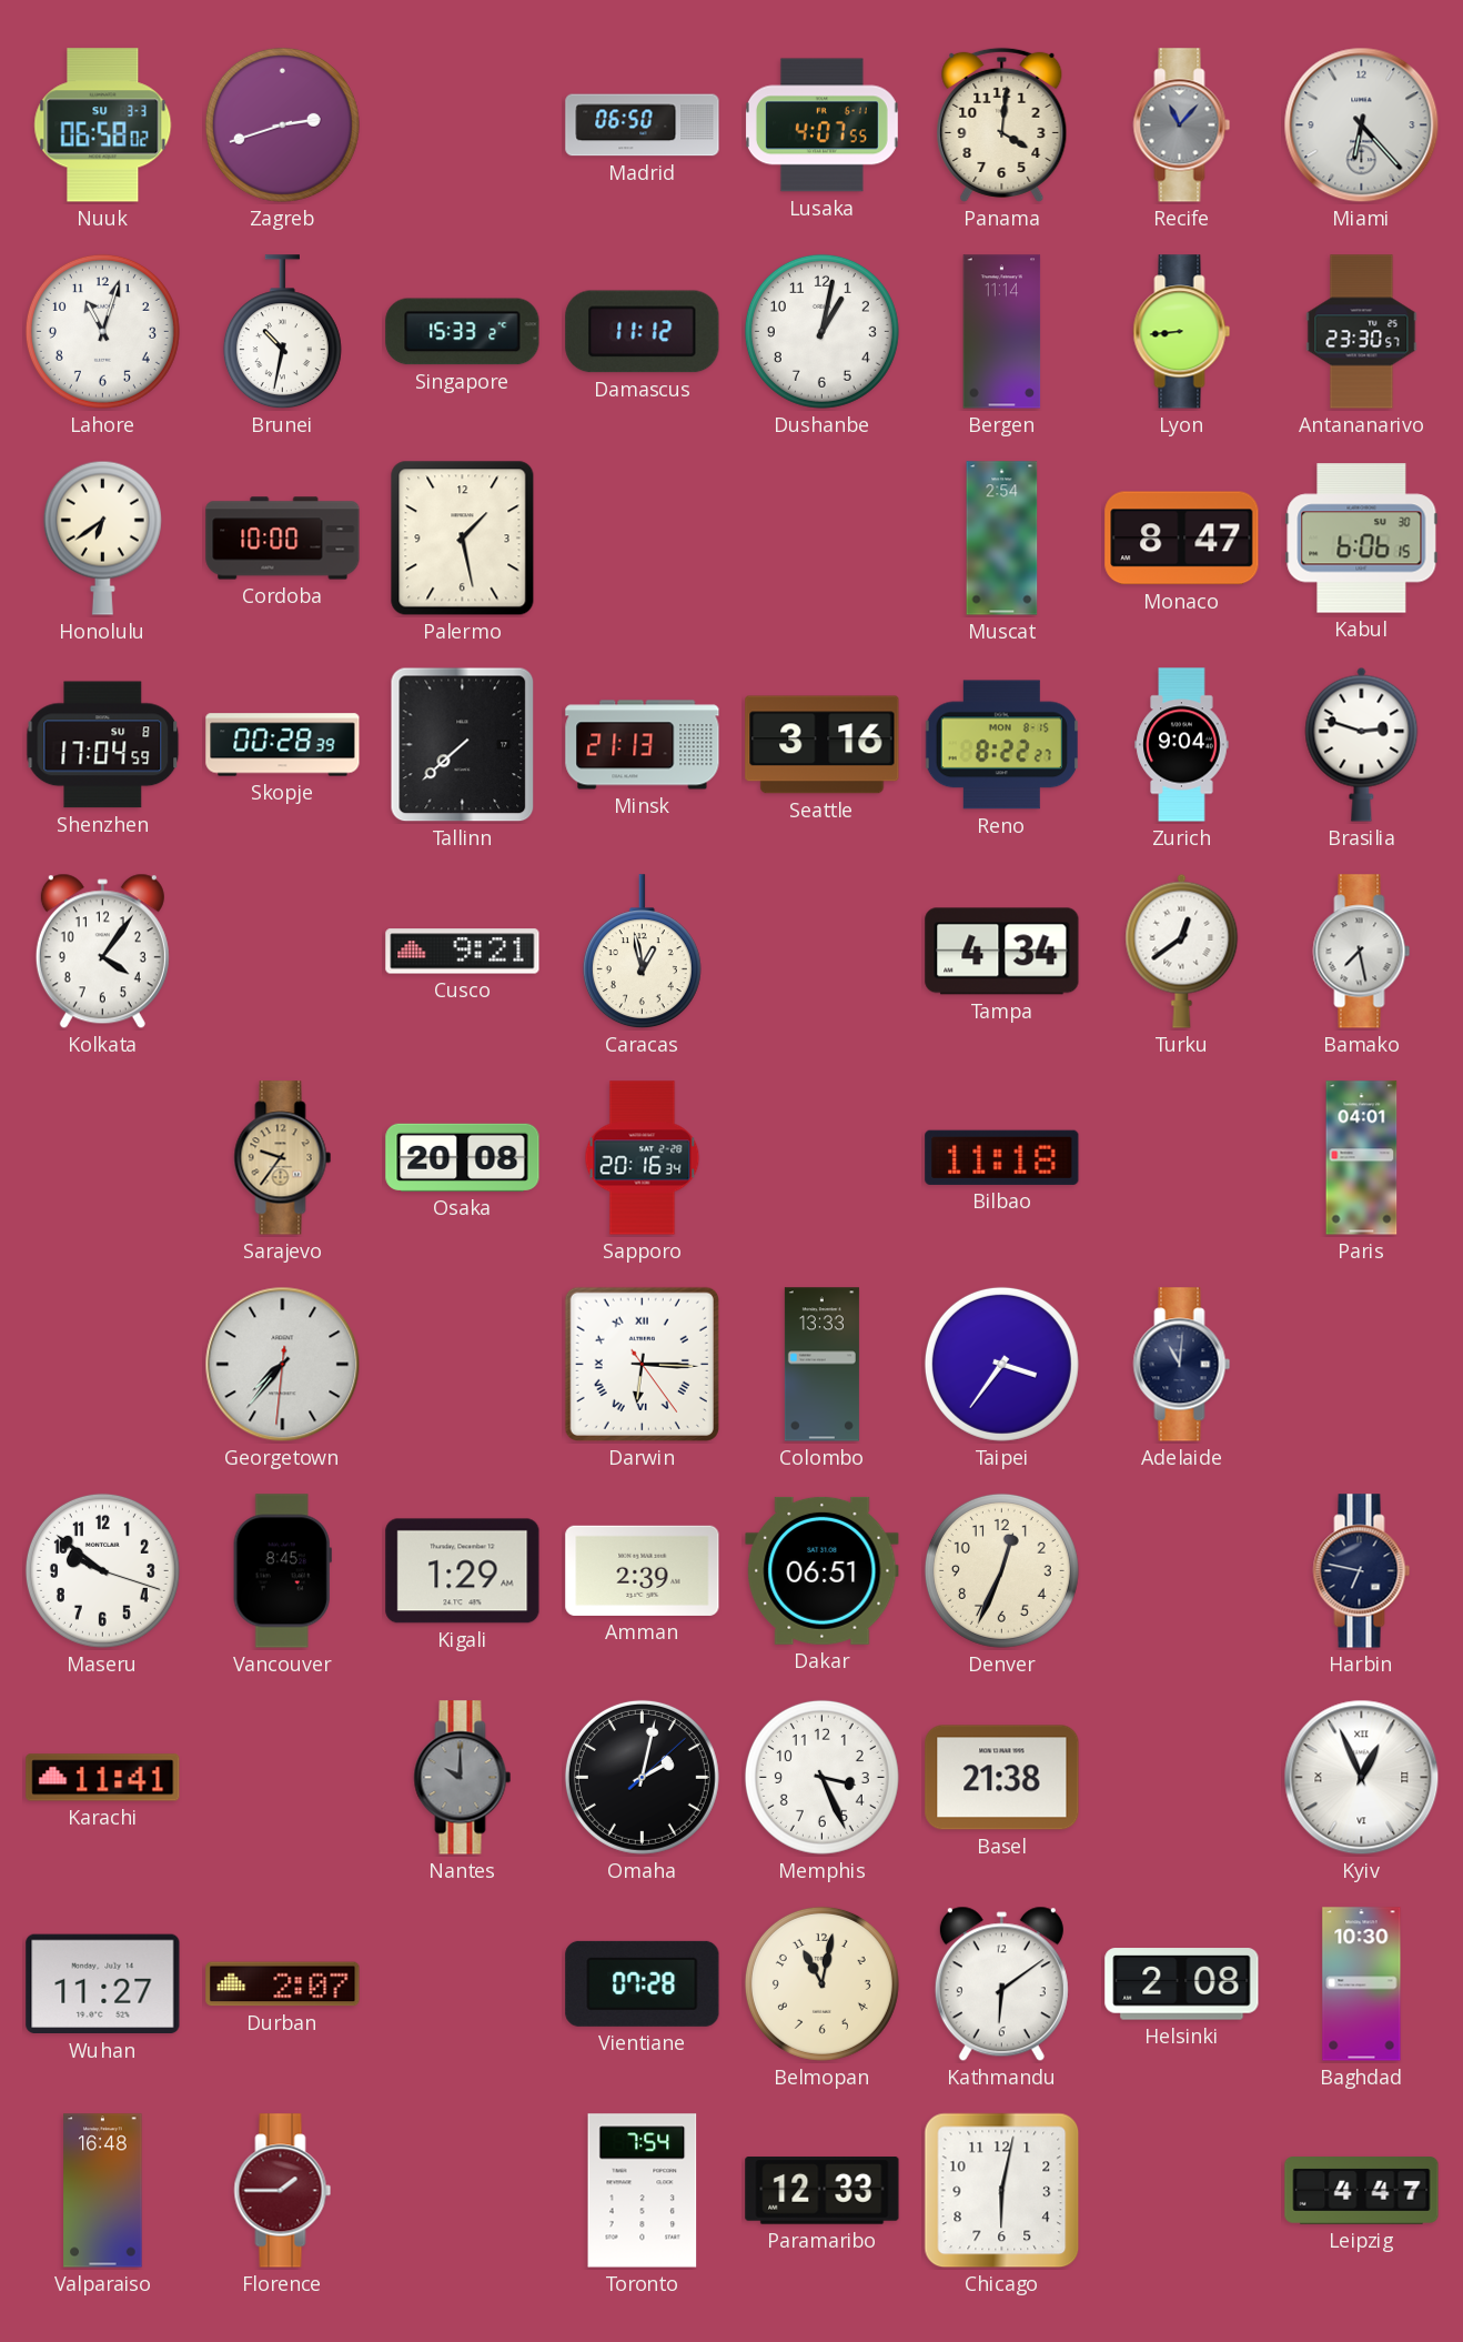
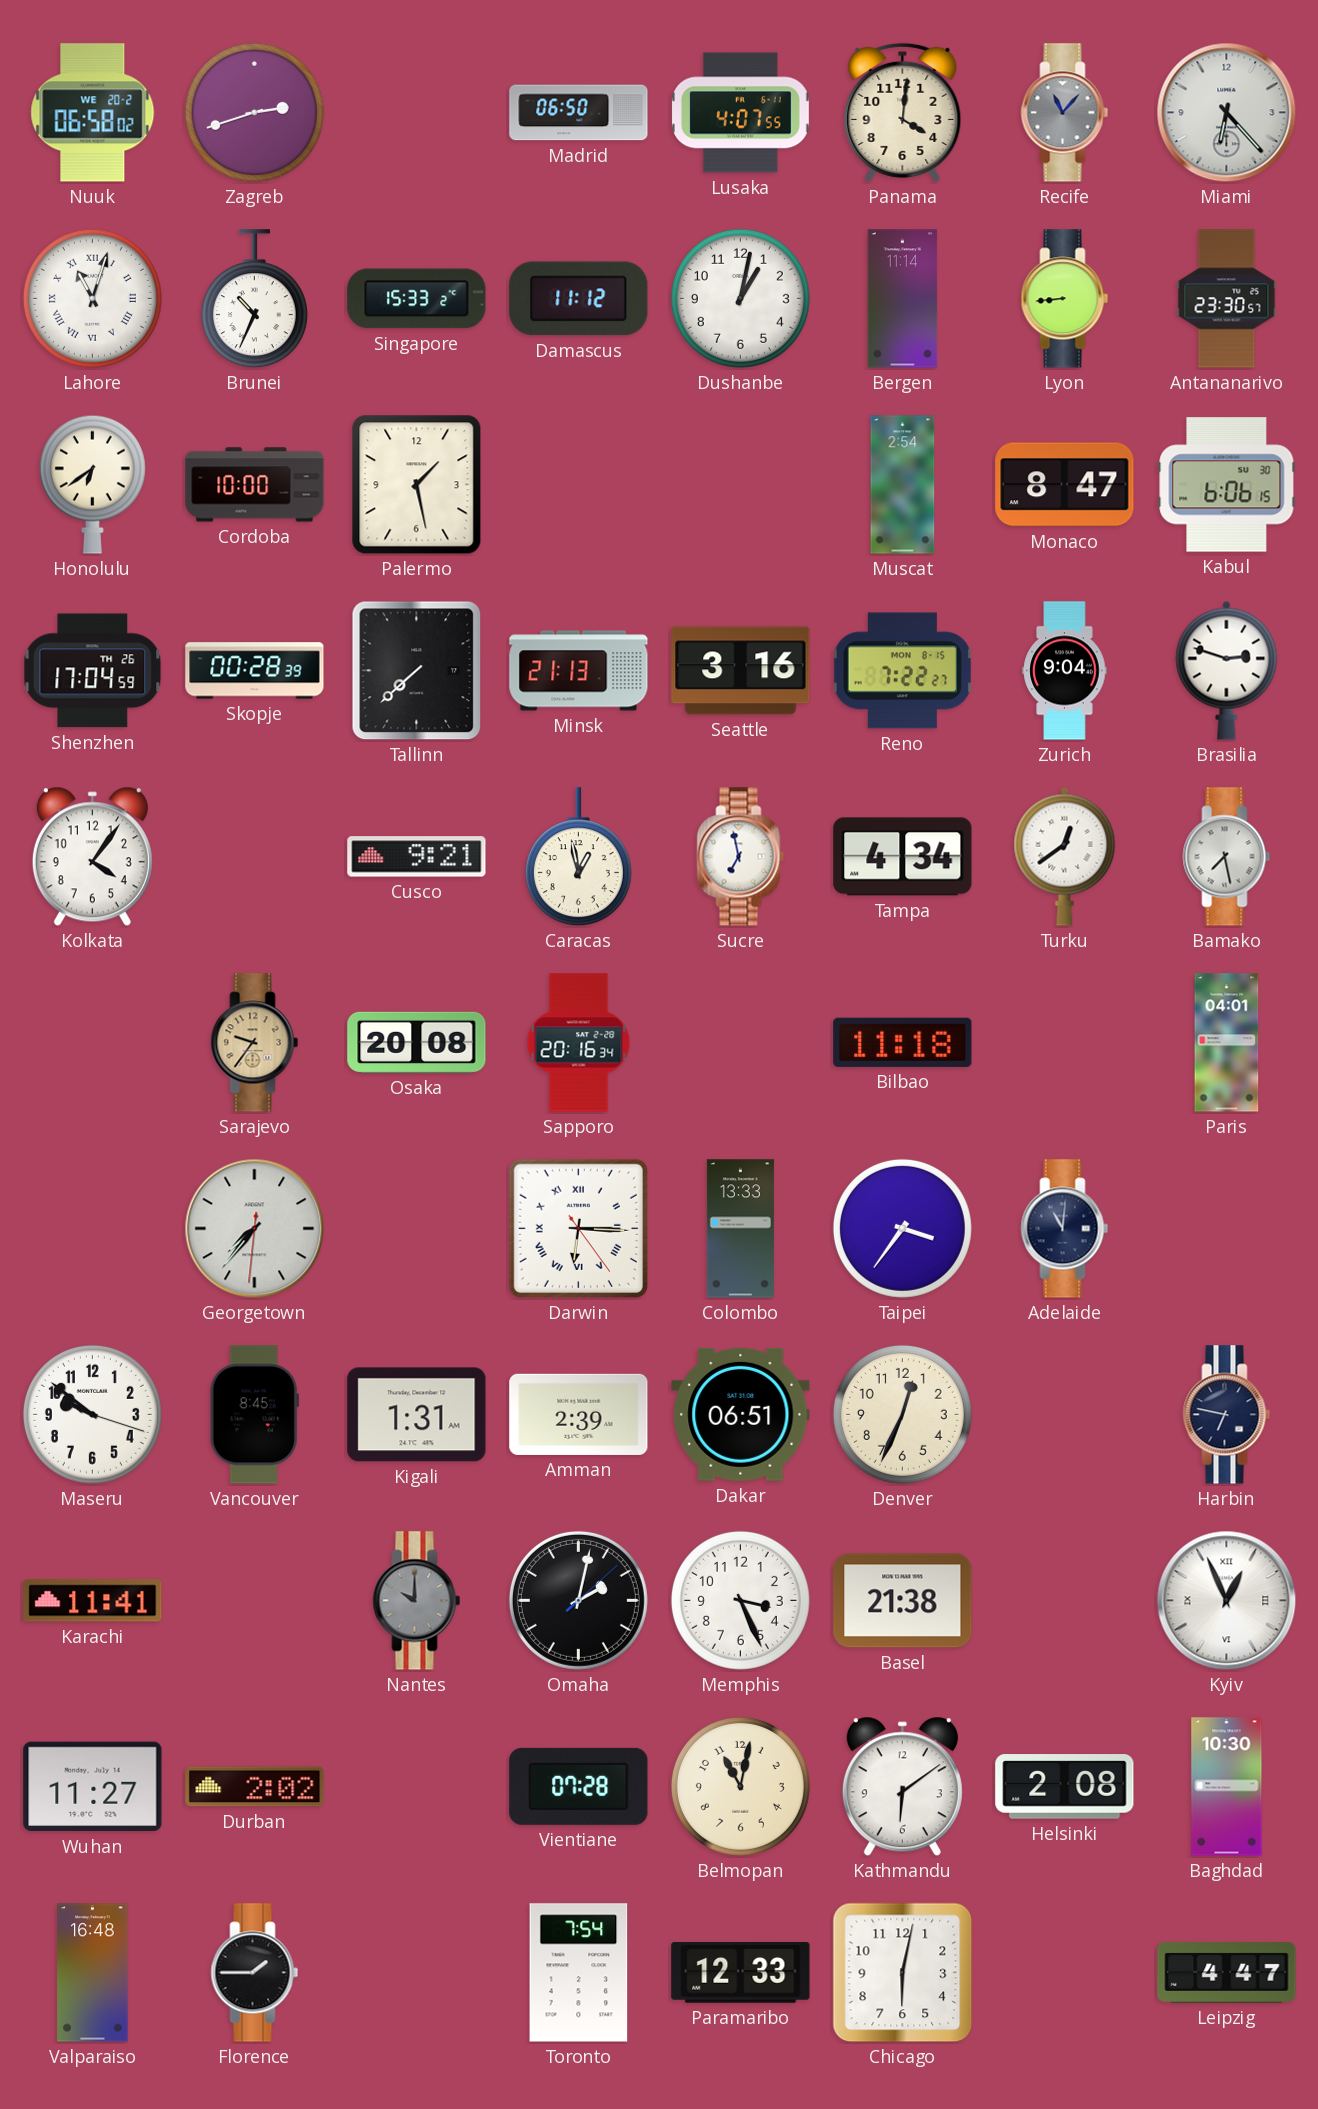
Nuuk date: SU 3-3 -> WE 20-2
Lahore numerals: Arabic -> Roman
Brunei: 10:32 -> 10:34
Shenzhen date: SU 8 -> TH 26
Reno: 8:22 -> 7:22
Sucre: none -> 6:58
Kigali: 1:29 -> 1:31
Durban: 2:07 -> 2:02
Florence dial: burgundy -> black
